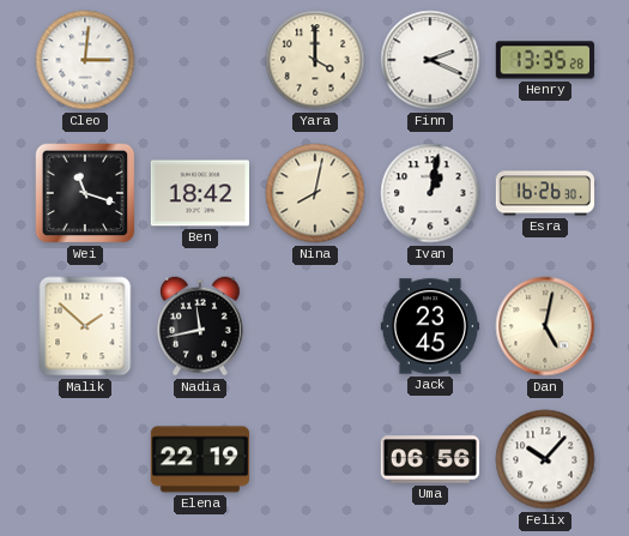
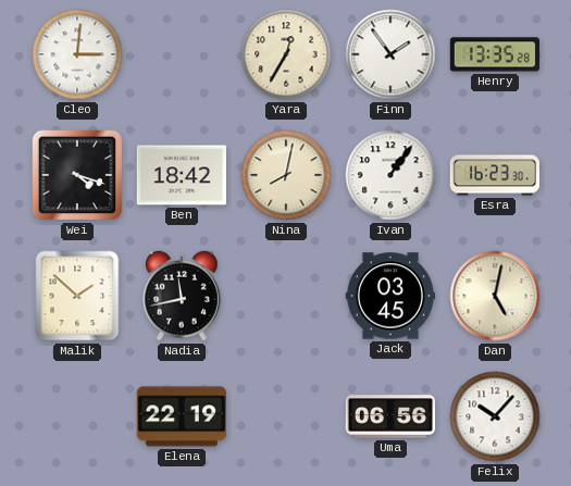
Yara: 4:00 -> 12:35
Finn: 2:19 -> 1:54
Wei: 11:18 -> 4:18
Ivan: 1:02 -> 1:06
Esra: 16:26 -> 16:23
Jack: 23:45 -> 03:45
